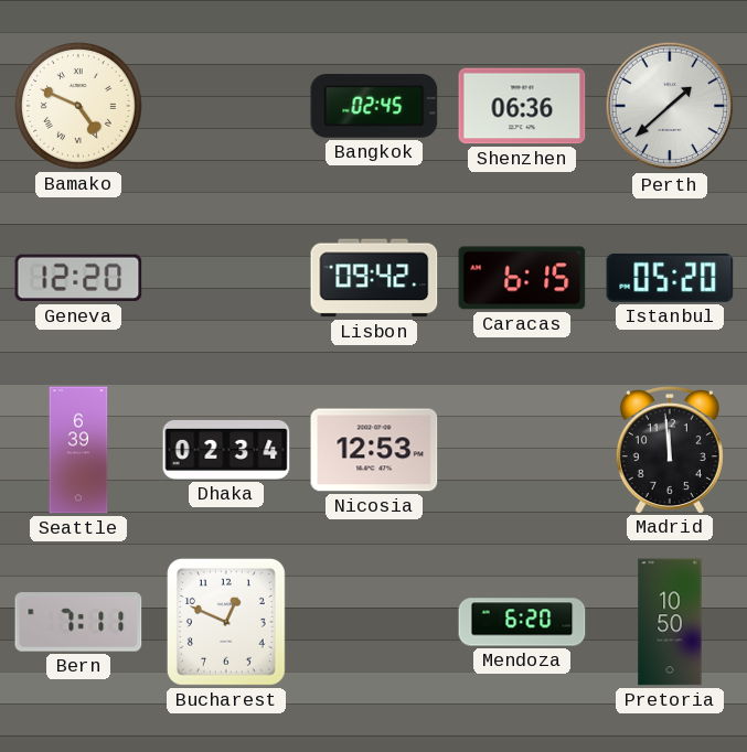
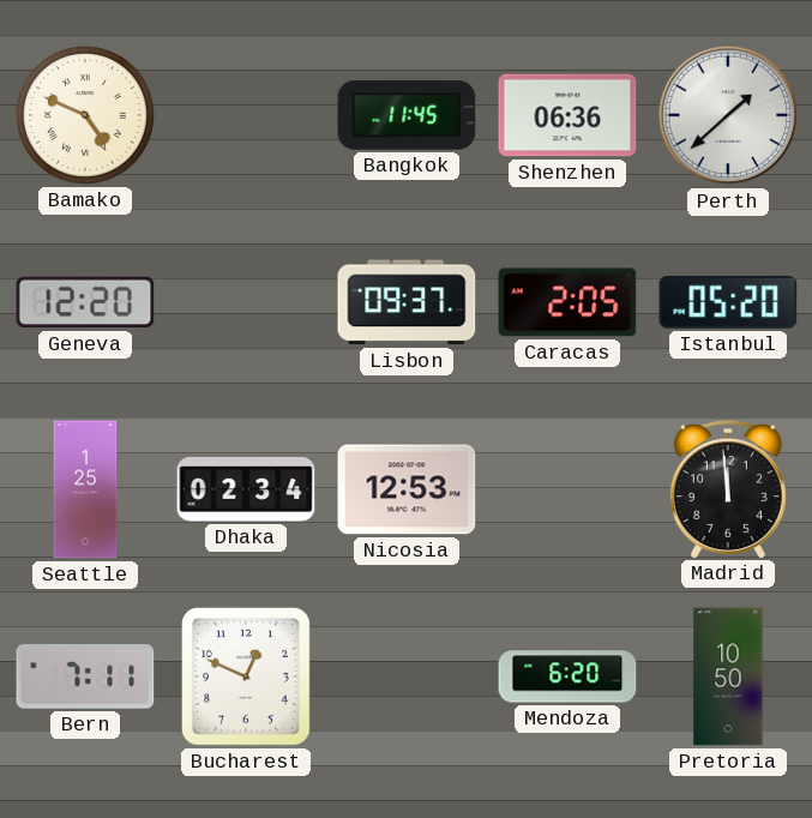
Bangkok: 02:45 -> 11:45
Lisbon: 09:42 -> 09:37
Caracas: 6:15 -> 2:05
Seattle: 6:39 -> 1:25
